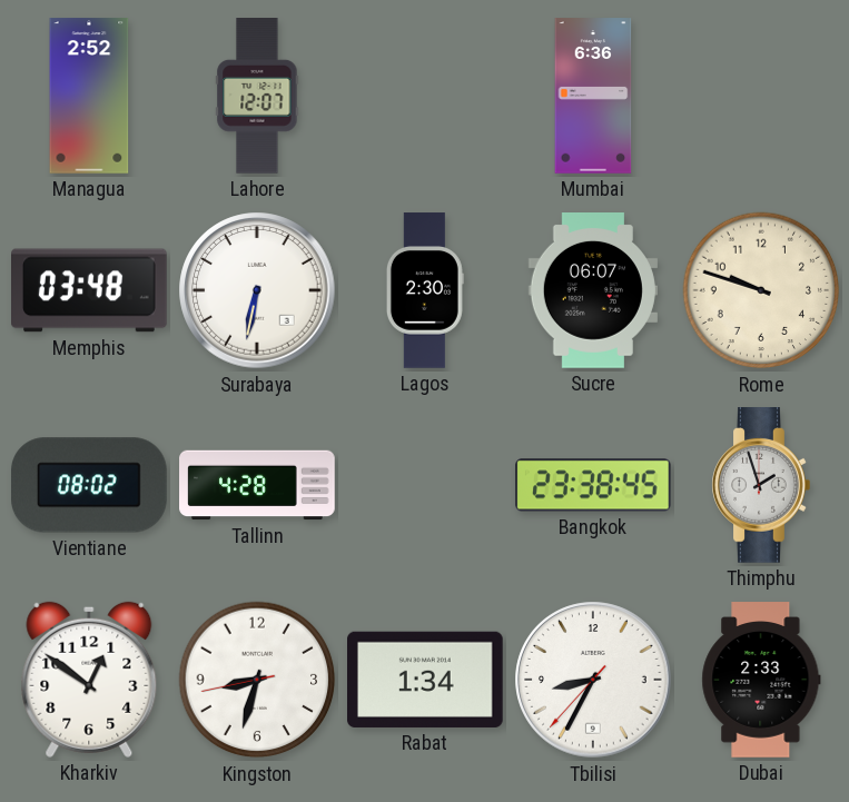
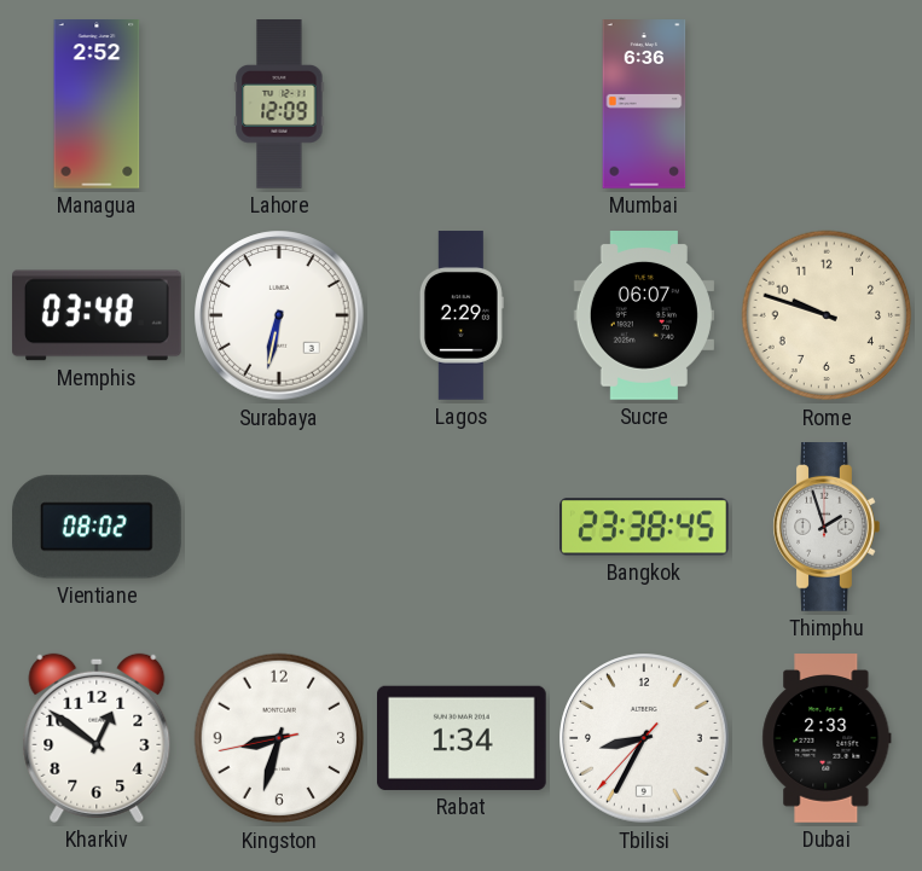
Lahore: 12:07 -> 12:09
Lagos: 2:30 -> 2:29
Tallinn: 4:28 -> none
